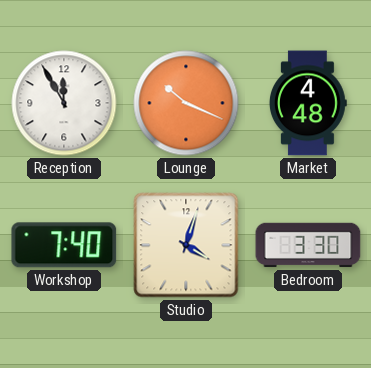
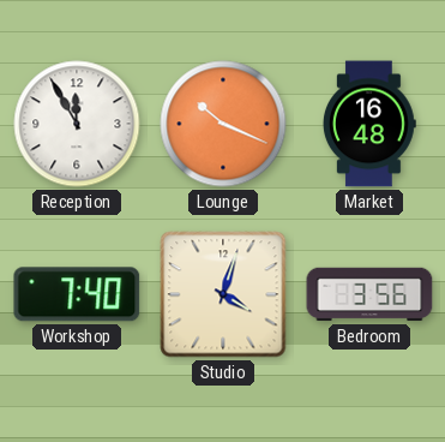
Market: 4:48 -> 16:48
Bedroom: 3:30 -> 3:56
